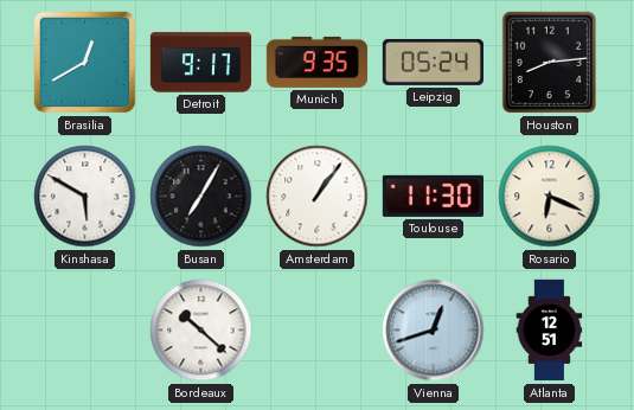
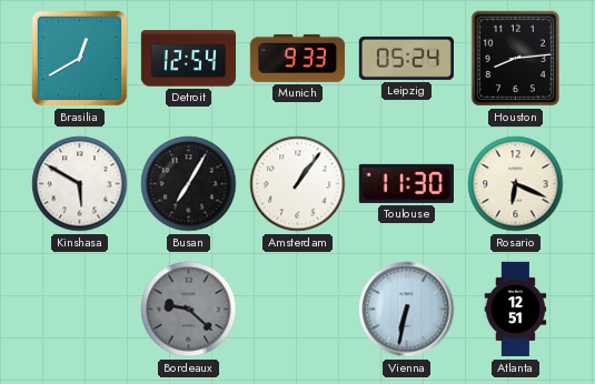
Detroit: 9:17 -> 12:54
Munich: 9:35 -> 9:33
Bordeaux: 10:22 -> 9:22
Bordeaux dial: white -> grey
Vienna: 12:42 -> 6:32
